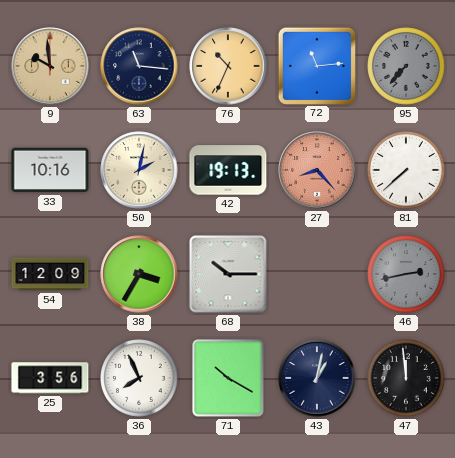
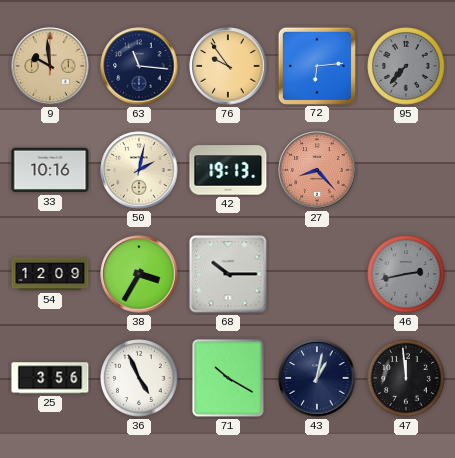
76: 10:34 -> 9:54
72: 11:14 -> 6:14
81: 7:38 -> none
36: 7:56 -> 4:56
